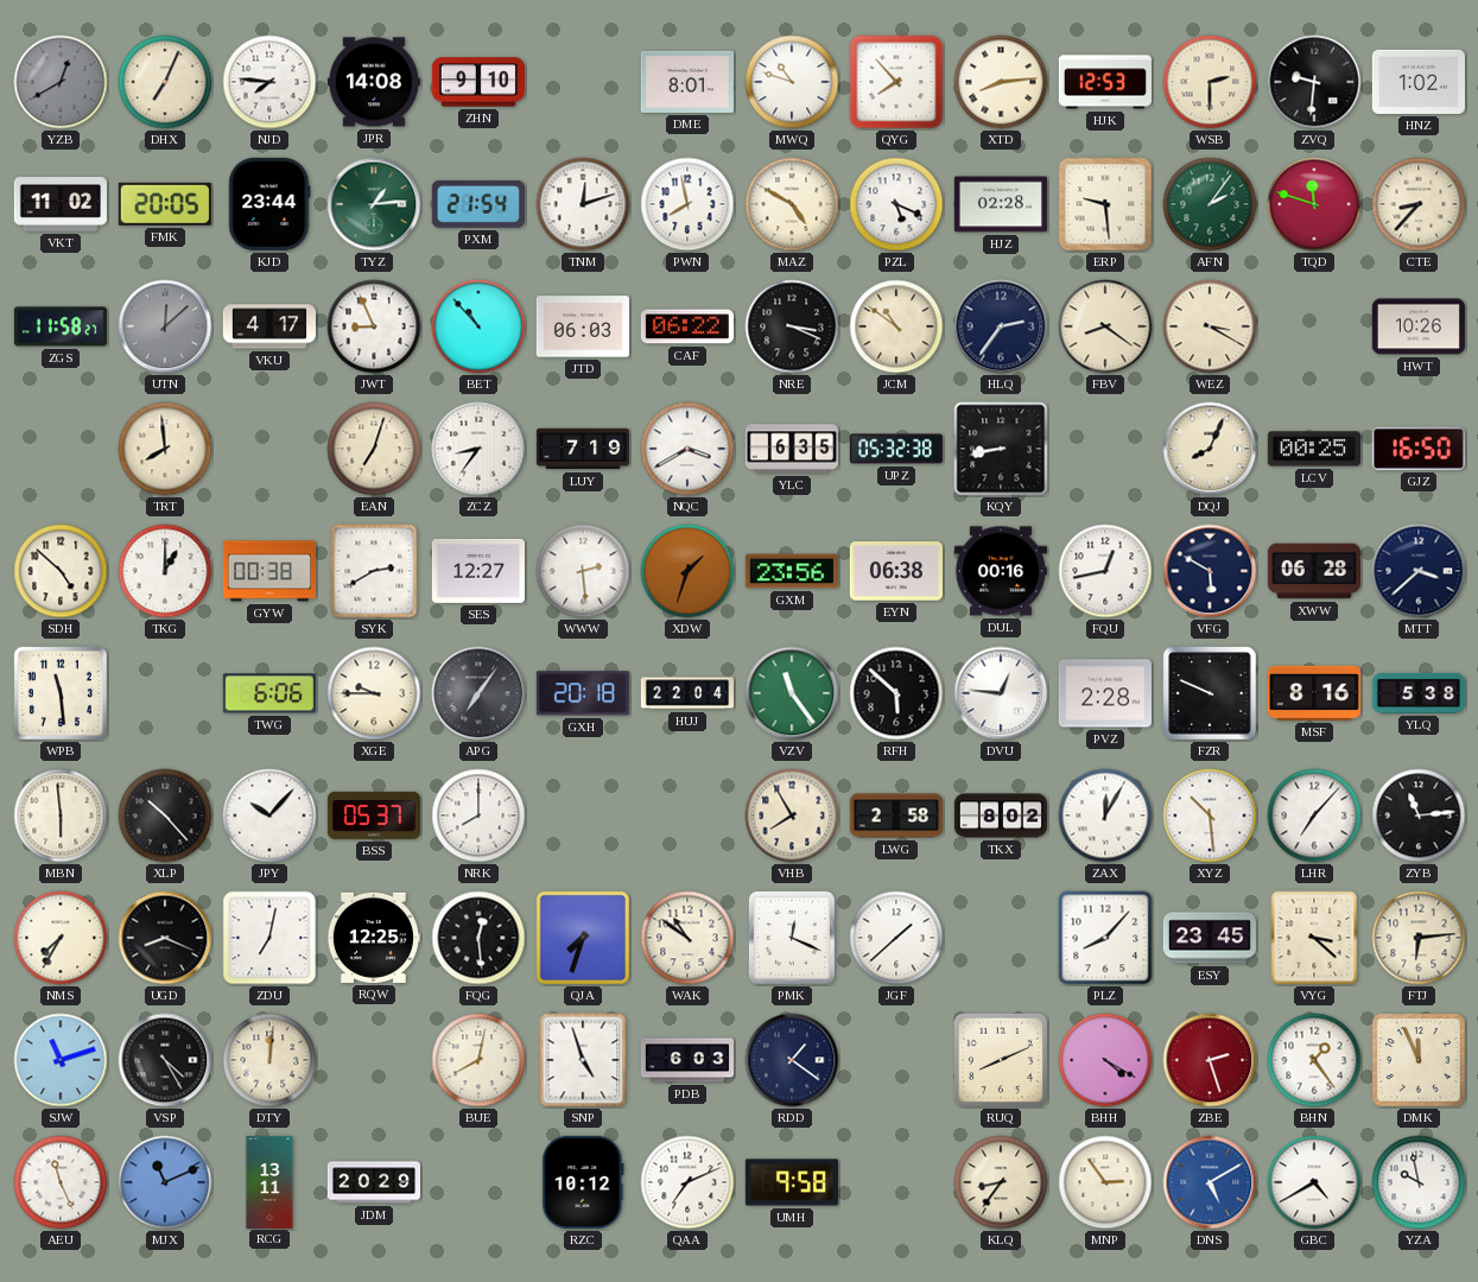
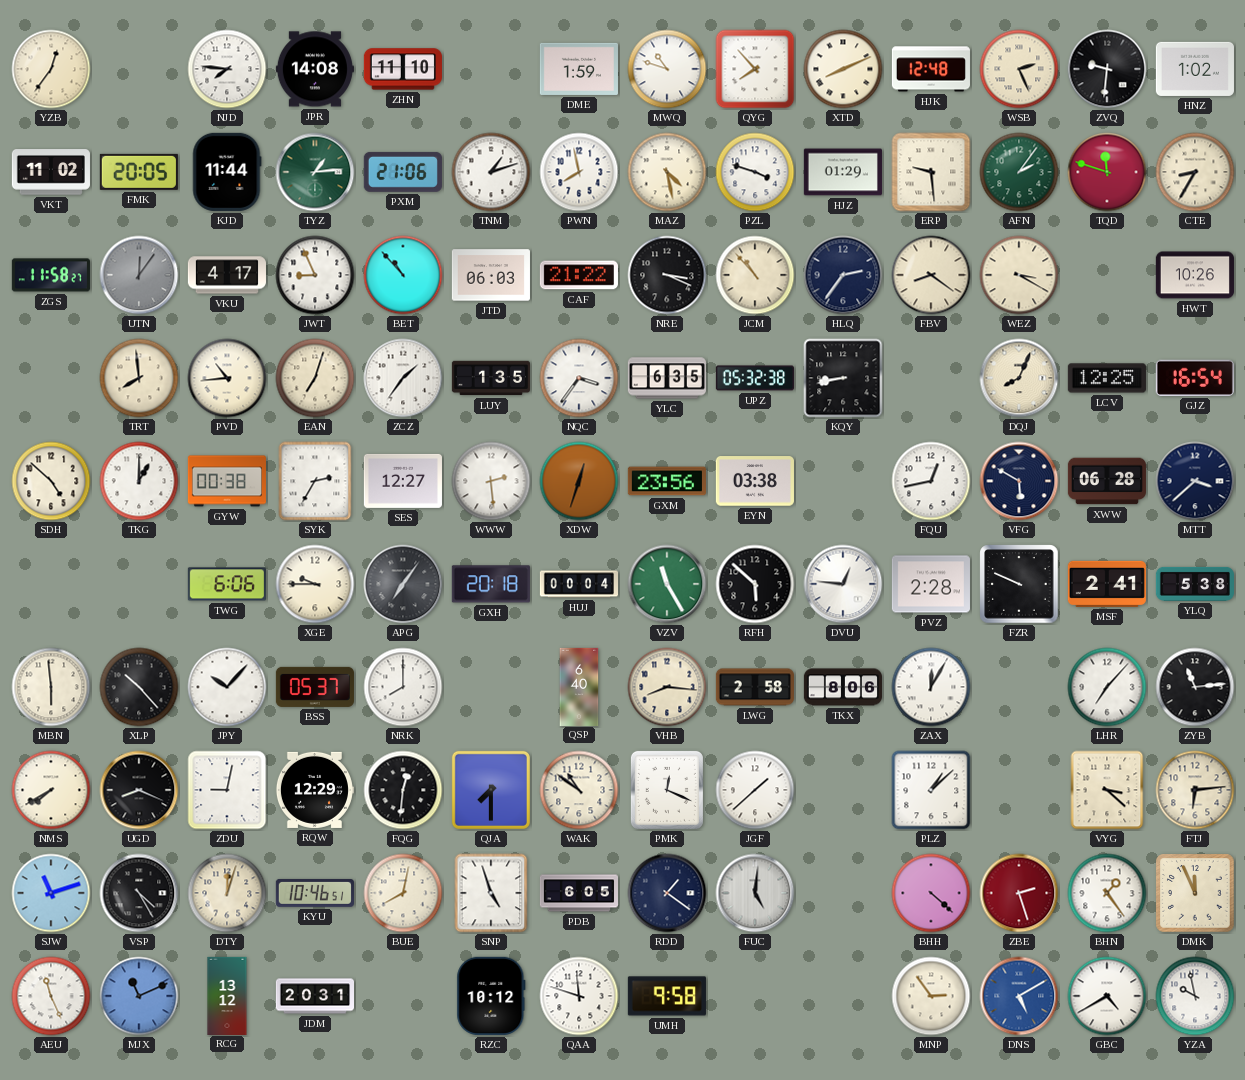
YZB: 12:40 -> 12:36
YZB dial: grey -> cream
DHX: 7:04 -> none
ZHN: 9:10 -> 11:10
DME: 8:01 -> 1:59
XTD: 8:14 -> 8:11
HJK: 12:53 -> 12:48
WSB: 2:30 -> 2:26
KJD: 23:44 -> 11:44
PXM: 21:54 -> 21:06
TNM: 12:12 -> 1:12
MAZ: 4:50 -> 4:28
PZL: 5:19 -> 3:48
HJZ: 02:28 -> 01:29
CTE: 8:37 -> 8:35
UTN: 12:08 -> 12:06
CAF: 06:22 -> 21:22
JCM: 10:51 -> 10:53
PVD: none -> 10:44
ZCZ: 8:36 -> 1:36
LUY: 7:19 -> 1:35
NQC: 3:40 -> 3:36
LCV: 00:25 -> 12:25
GJZ: 16:50 -> 16:54
SYK: 2:40 -> 2:35
XDW: 1:33 -> 12:33
EYN: 06:38 -> 03:38
DUL: 00:16 -> none
WPB: 11:29 -> none
HUJ: 22:04 -> 00:04
VZV: 11:24 -> 11:25
MSF: 8:16 -> 2:41
QSP: none -> 6:40
VHB: 7:55 -> 8:16
TKX: 8:02 -> 8:06
XYZ: 10:29 -> none
NMS: 7:35 -> 7:40
ZDU: 7:02 -> 9:02
RQW: 12:25 -> 12:29
FQG: 12:29 -> 12:31
QJA: 7:33 -> 7:30
PLZ: 8:07 -> 1:08
ESY: 23:45 -> none
DTY: 12:01 -> 12:03
KYU: none -> 10:46
PDB: 6:03 -> 6:05
FUC: none -> 5:01
RUQ: 8:11 -> none
BHH: 4:20 -> 4:22
RCG: 13:11 -> 13:12
JDM: 20:29 -> 20:31
QAA: 7:11 -> 11:48
KLQ: 8:36 -> none
